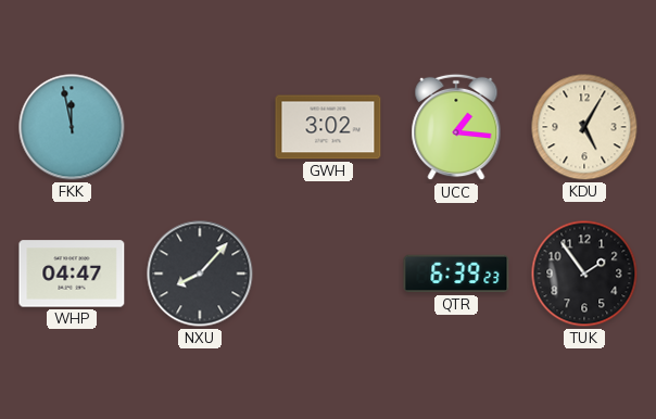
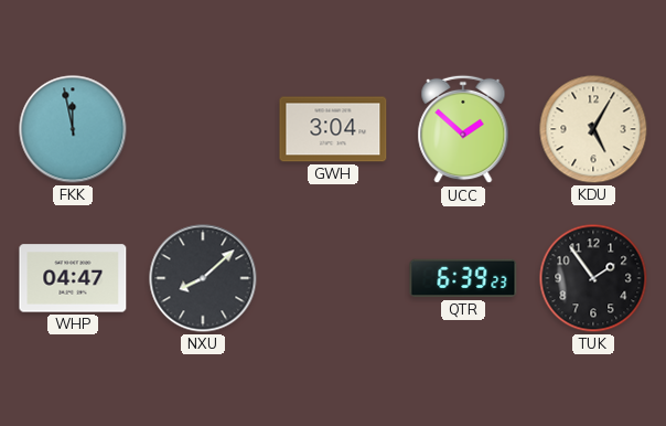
GWH: 3:02 -> 3:04
UCC: 1:16 -> 1:52
NXU: 8:07 -> 8:08
